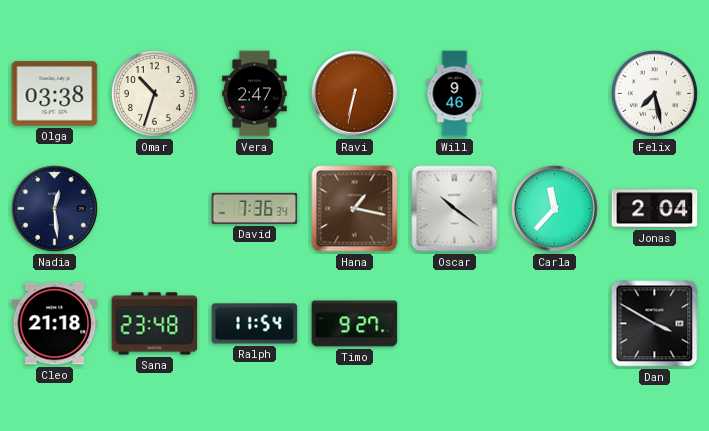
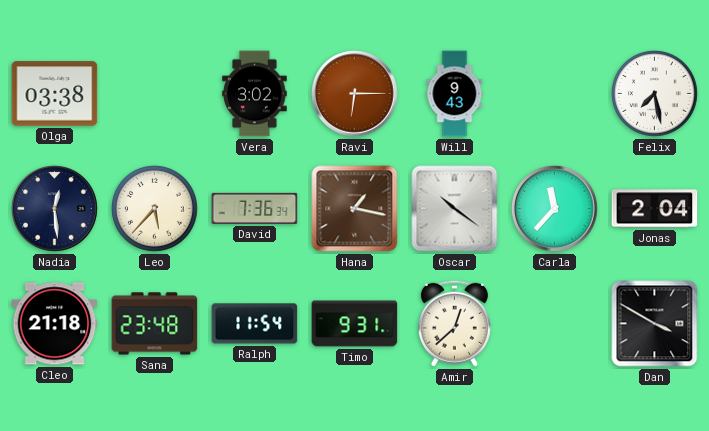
Omar: 10:33 -> none
Vera: 2:47 -> 3:02
Ravi: 6:32 -> 6:15
Will: 9:46 -> 9:43
Leo: none -> 5:37
Timo: 9:27 -> 9:31
Amir: none -> 12:38
